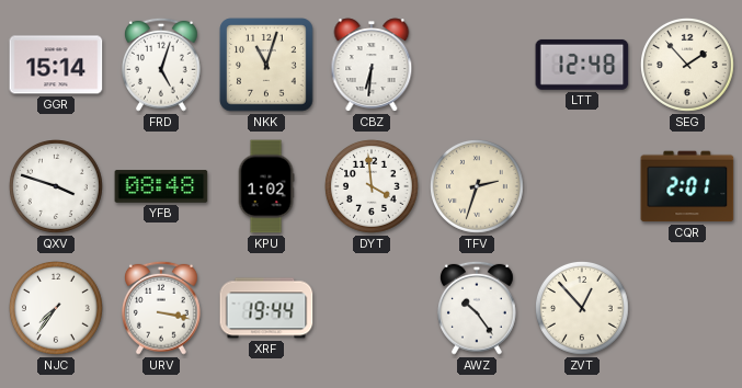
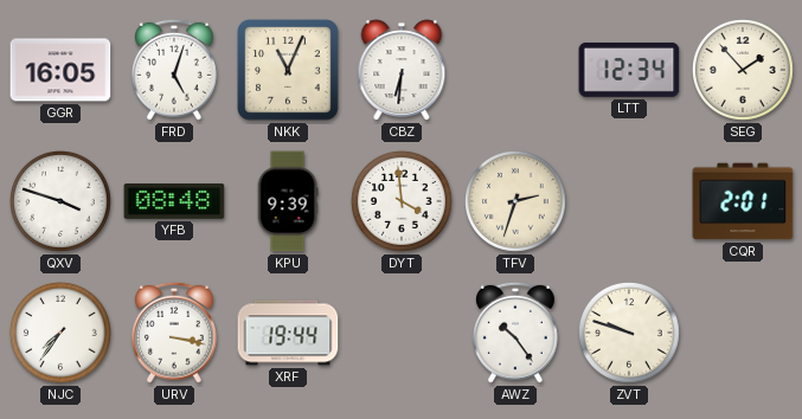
GGR: 15:14 -> 16:05
NKK: 11:03 -> 11:04
LTT: 12:48 -> 12:34
KPU: 1:02 -> 9:39
ZVT: 12:53 -> 9:48
